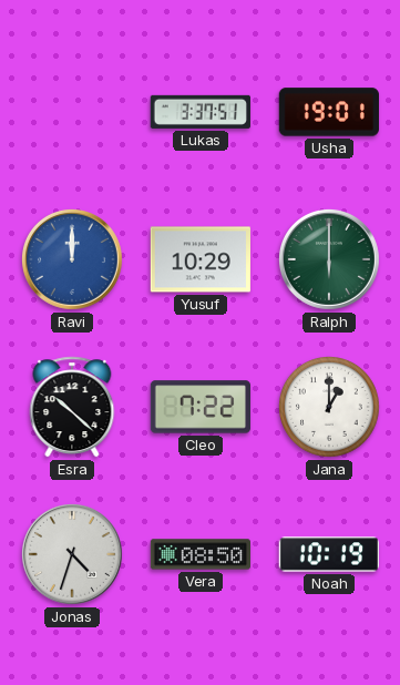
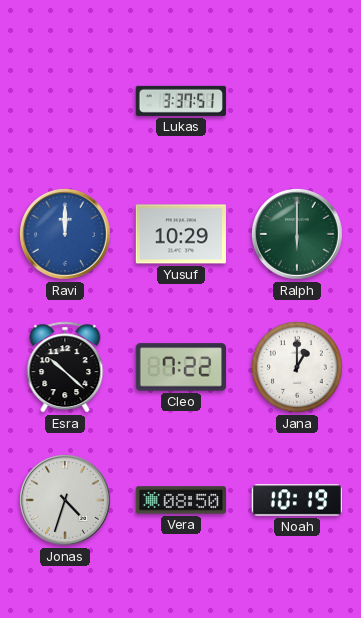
Usha: 19:01 -> none
